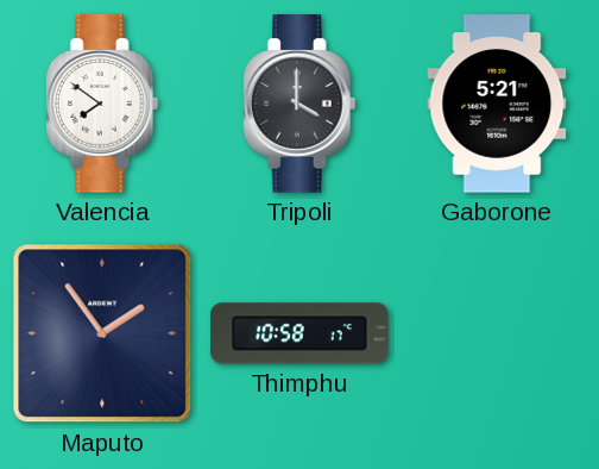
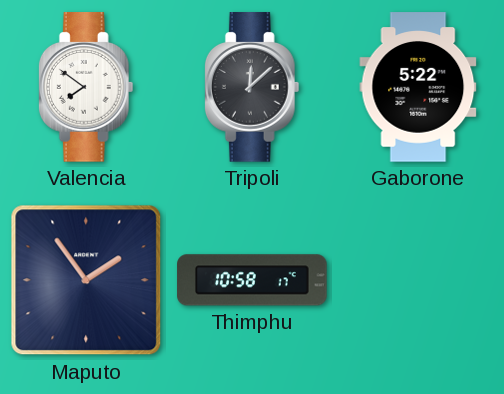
Tripoli: 4:00 -> 12:08
Gaborone: 5:21 -> 5:22
